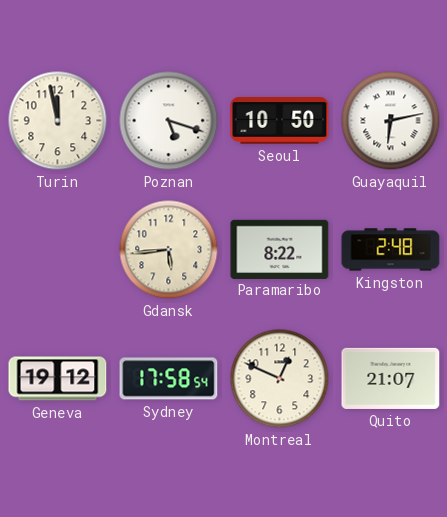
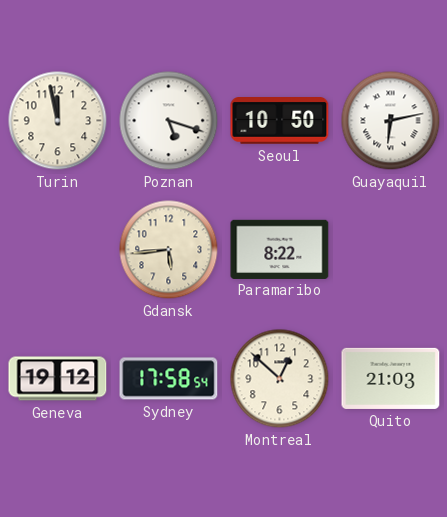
Kingston: 2:48 -> none
Montreal: 12:49 -> 12:52
Quito: 21:07 -> 21:03
